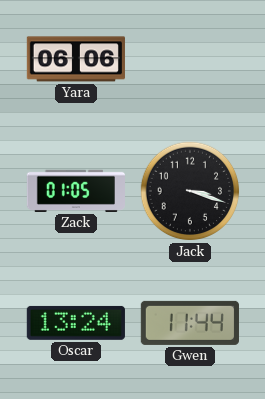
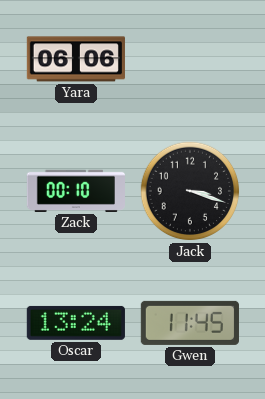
Zack: 01:05 -> 00:10
Gwen: 11:44 -> 11:45
